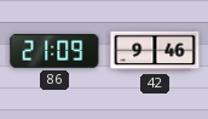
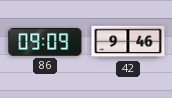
86: 21:09 -> 09:09
